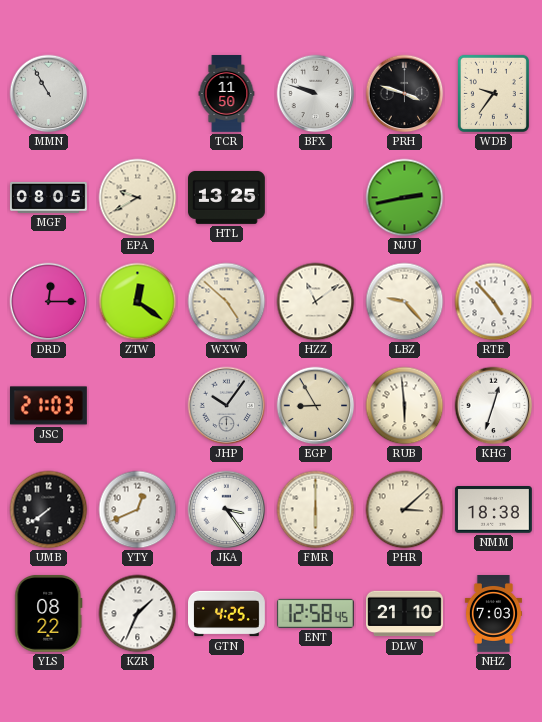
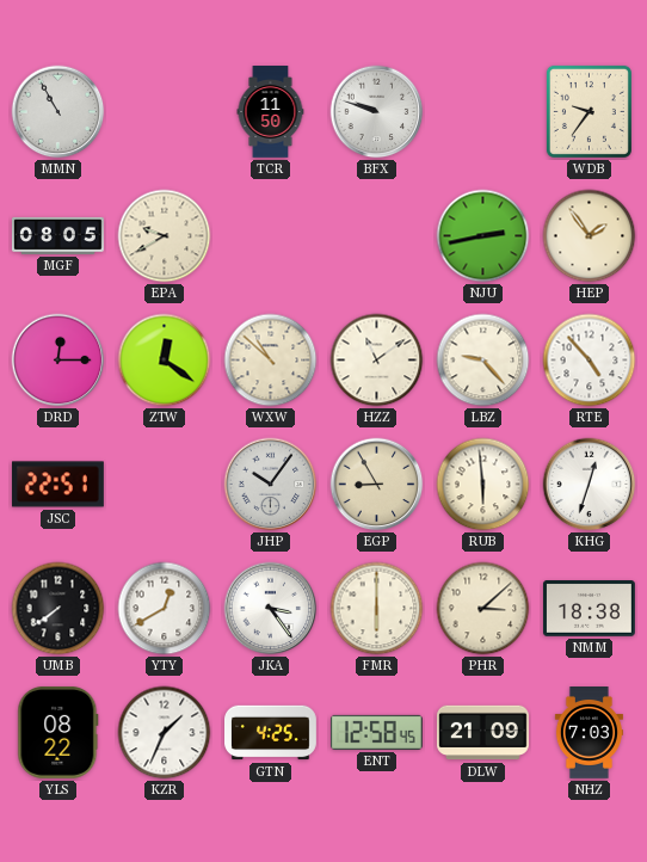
PRH: 3:48 -> none
HTL: 13:25 -> none
HEP: none -> 1:54
WXW: 4:52 -> 10:52
JSC: 21:03 -> 22:51
YTY: 12:41 -> 12:40
DLW: 21:10 -> 21:09
